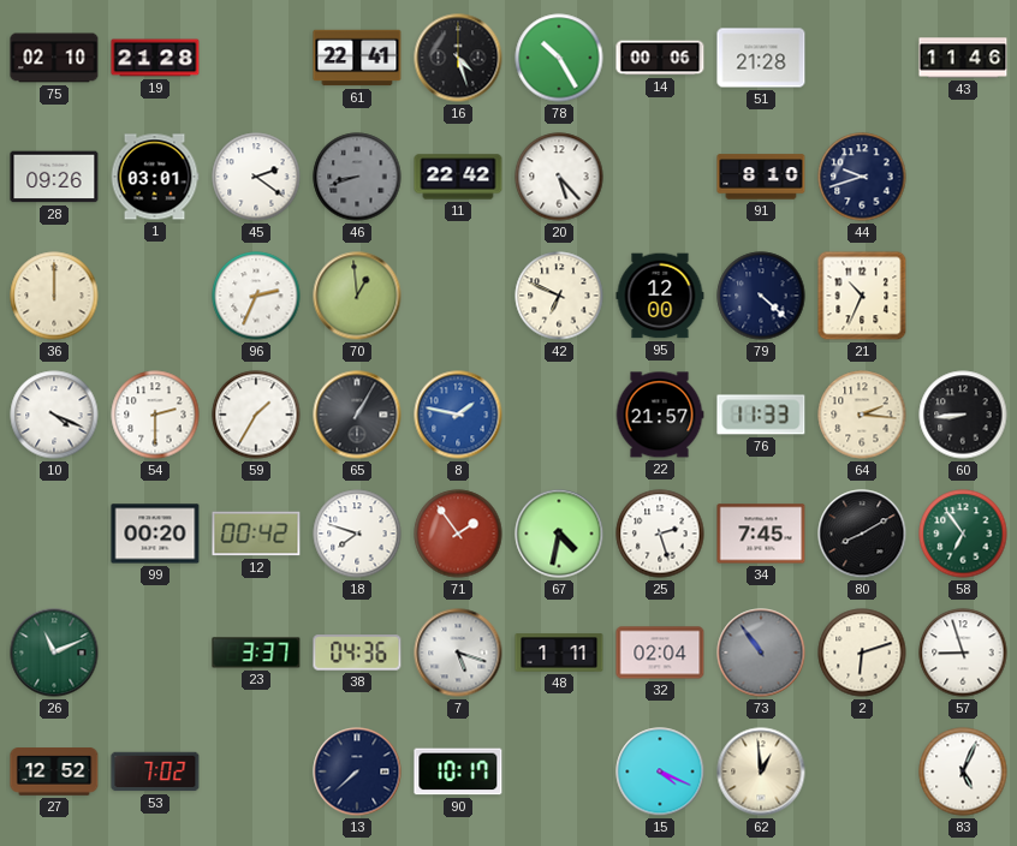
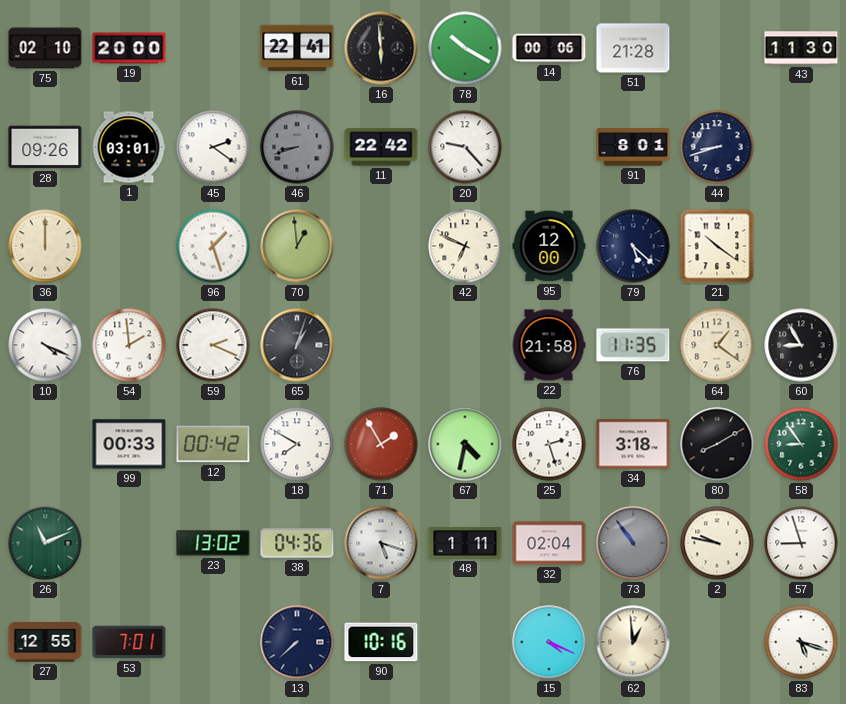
19: 21:28 -> 20:00
16: 4:27 -> 5:59
78: 10:25 -> 10:20
43: 11:46 -> 11:30
20: 5:23 -> 9:23
91: 8:10 -> 8:01
44: 9:42 -> 8:42
96: 2:34 -> 1:27
79: 4:22 -> 5:22
21: 10:34 -> 10:21
54: 2:30 -> 1:59
59: 1:35 -> 2:19
65: 1:05 -> 1:03
8: 1:47 -> none
22: 21:57 -> 21:58
76: 11:33 -> 11:35
64: 2:16 -> 1:21
60: 8:44 -> 8:55
99: 00:20 -> 00:33
18: 7:48 -> 7:50
71: 1:54 -> 1:55
34: 7:45 -> 3:18
58: 6:54 -> 8:54
23: 3:37 -> 13:02
2: 6:12 -> 9:47
27: 12:52 -> 12:55
53: 7:02 -> 7:01
90: 10:17 -> 10:16
83: 5:04 -> 5:18
